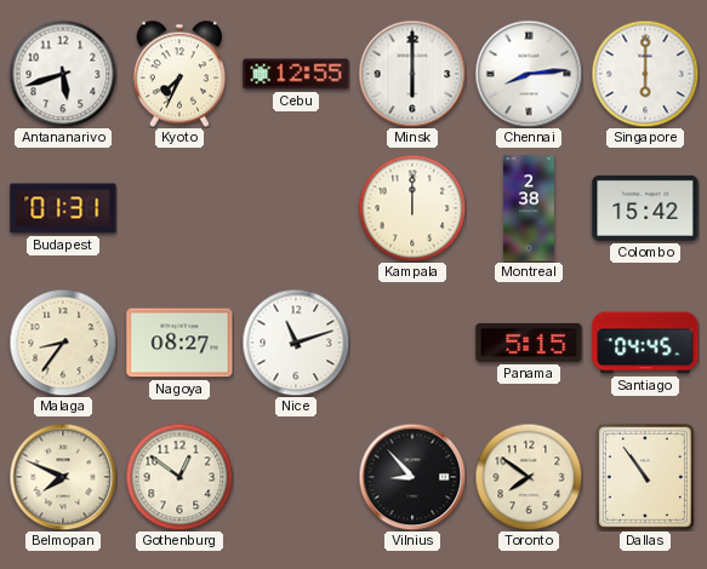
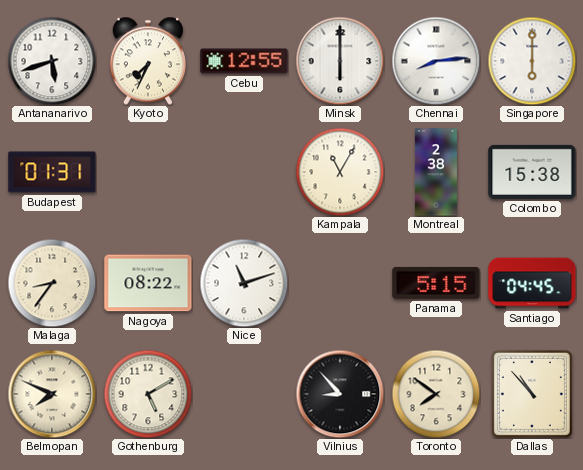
Kampala: 12:00 -> 11:05
Colombo: 15:42 -> 15:38
Nagoya: 08:27 -> 08:22
Gothenburg: 12:51 -> 5:10
Dallas: 10:54 -> 10:53
